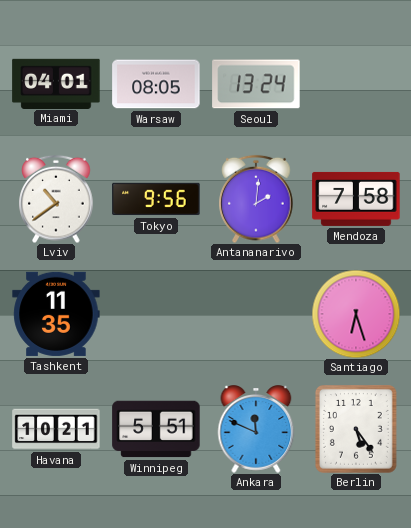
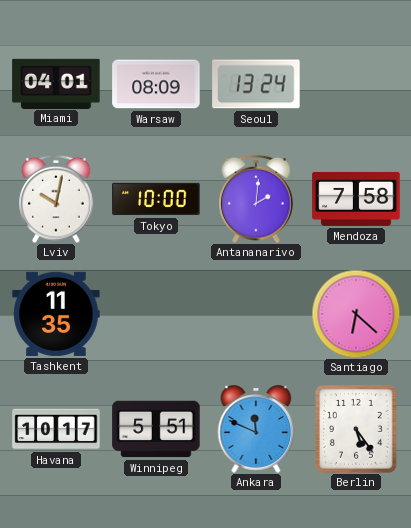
Warsaw: 08:05 -> 08:09
Lviv: 10:39 -> 10:02
Tokyo: 9:56 -> 10:00
Santiago: 6:27 -> 6:22
Havana: 10:21 -> 10:17
